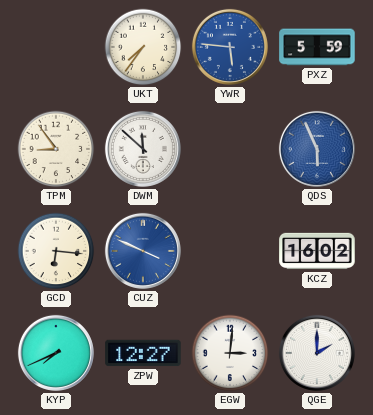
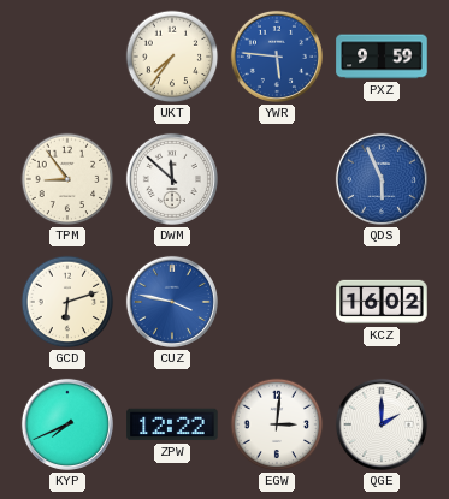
PXZ: 5:59 -> 9:59
GCD: 6:16 -> 6:12
CUZ: 3:49 -> 3:47
ZPW: 12:27 -> 12:22
